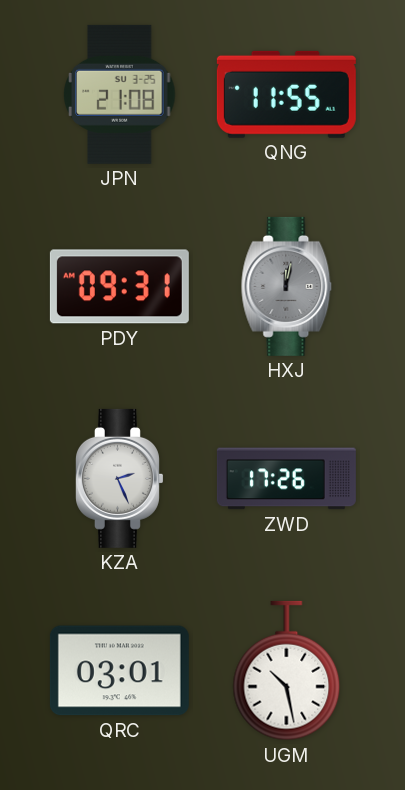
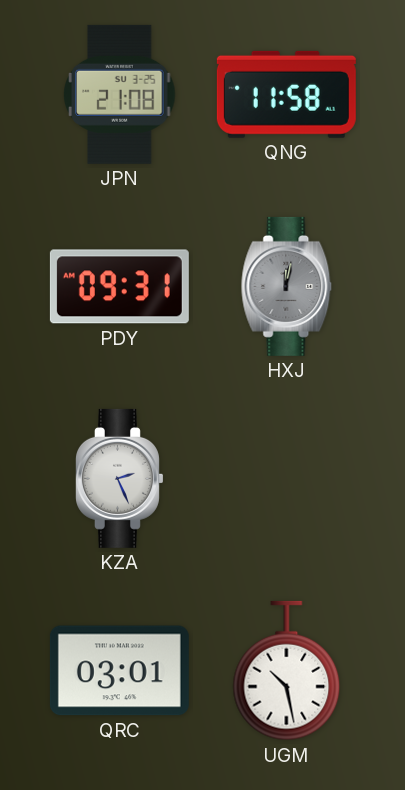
QNG: 11:55 -> 11:58
ZWD: 17:26 -> none
